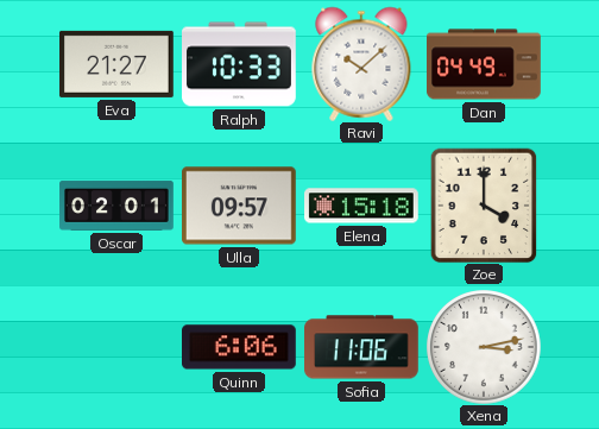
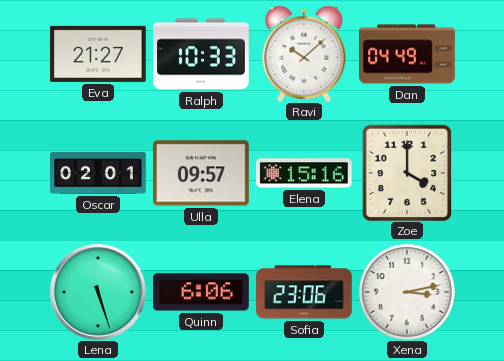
Elena: 15:18 -> 15:16
Lena: none -> 5:27
Sofia: 11:06 -> 23:06
